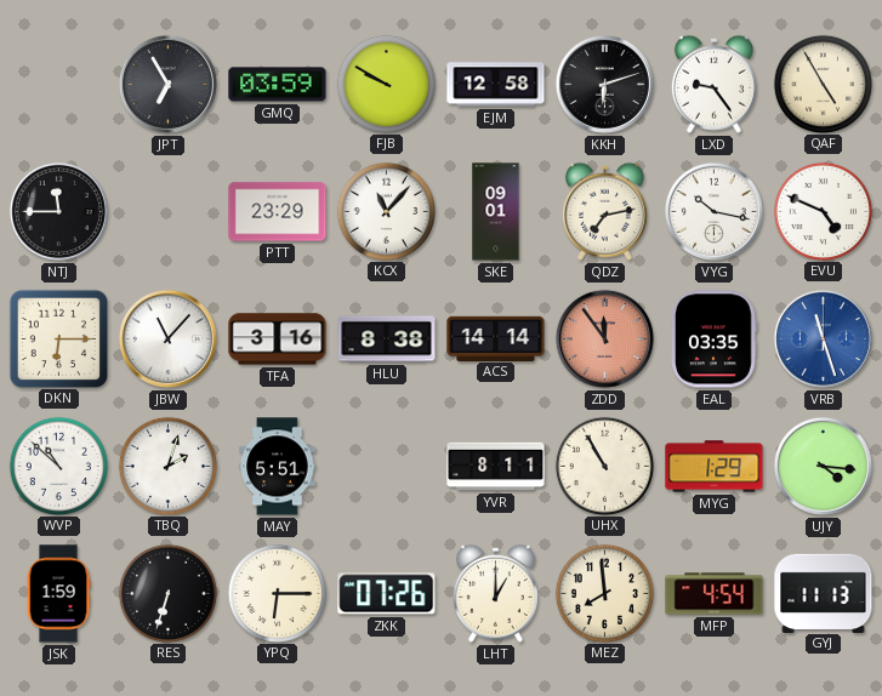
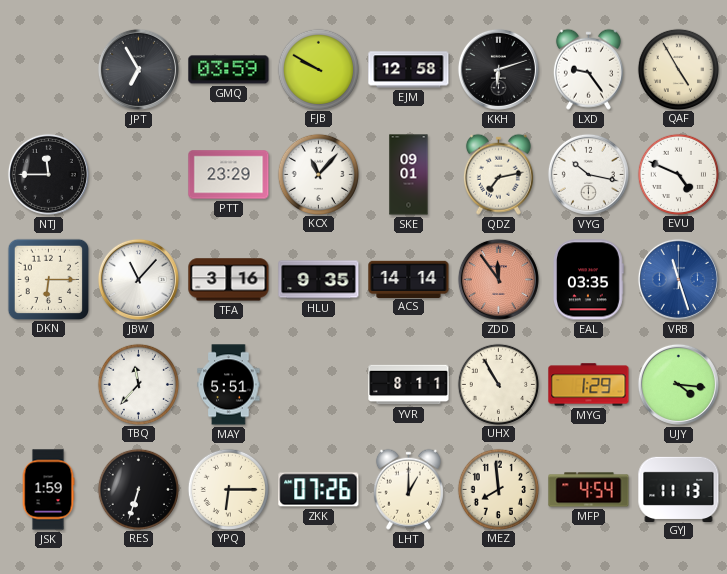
HLU: 8:38 -> 9:35
WVP: 10:52 -> none
TBQ: 2:03 -> 11:37
